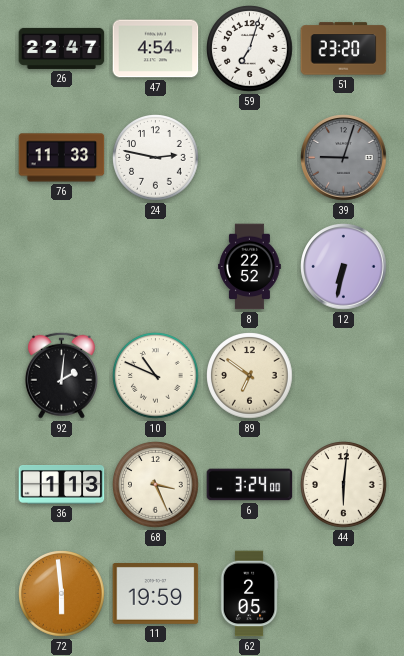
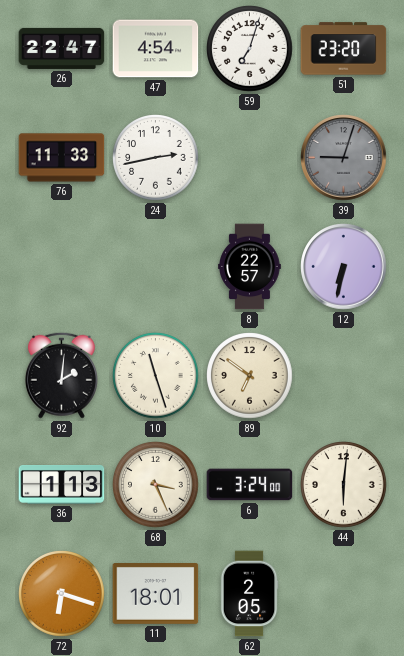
24: 2:47 -> 2:43
8: 22:52 -> 22:57
10: 10:49 -> 11:27
72: 5:59 -> 6:18
11: 19:59 -> 18:01
